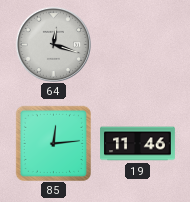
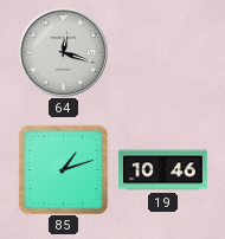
85: 12:14 -> 1:12
19: 11:46 -> 10:46
